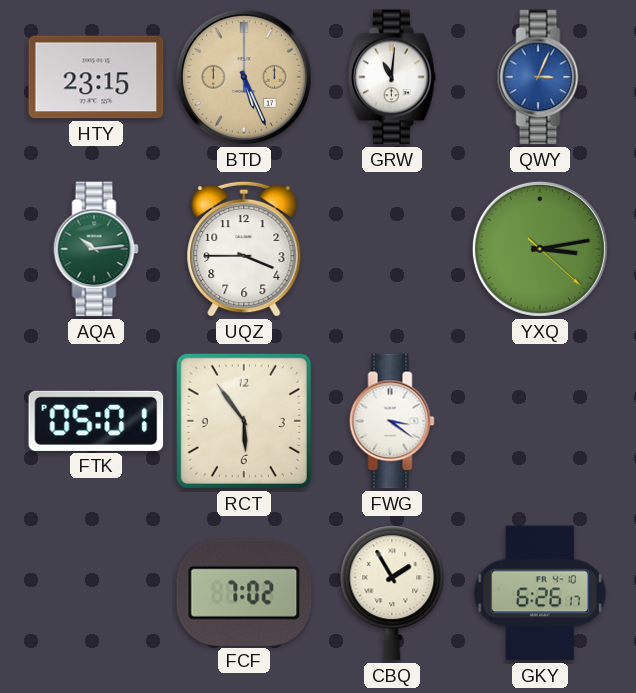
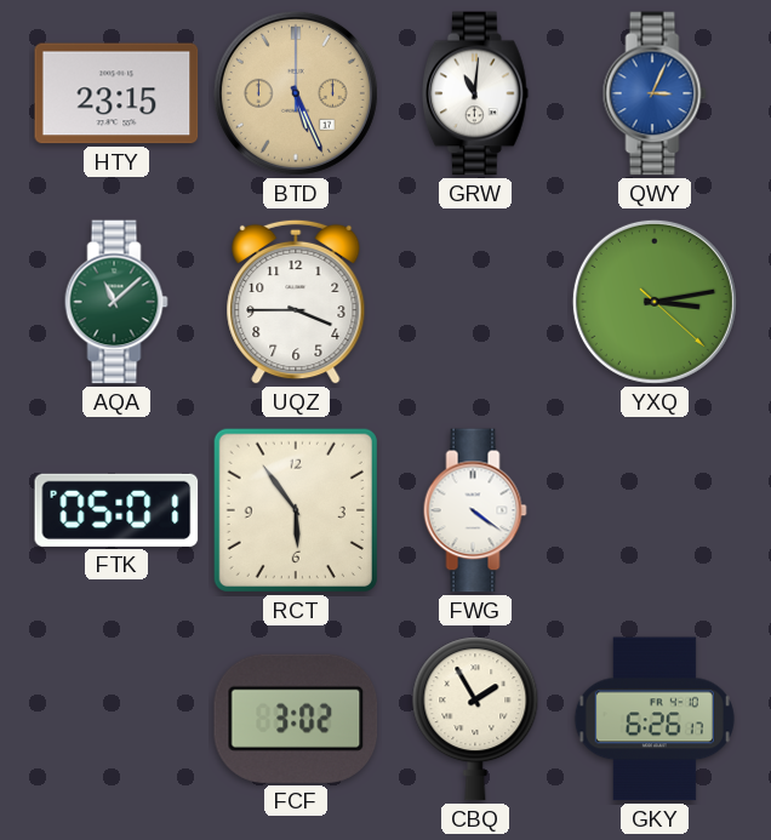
AQA: 10:14 -> 11:08
FWG: 3:21 -> 4:21
FCF: 7:02 -> 3:02
